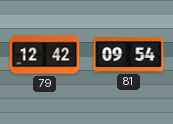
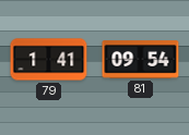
79: 12:42 -> 1:41
